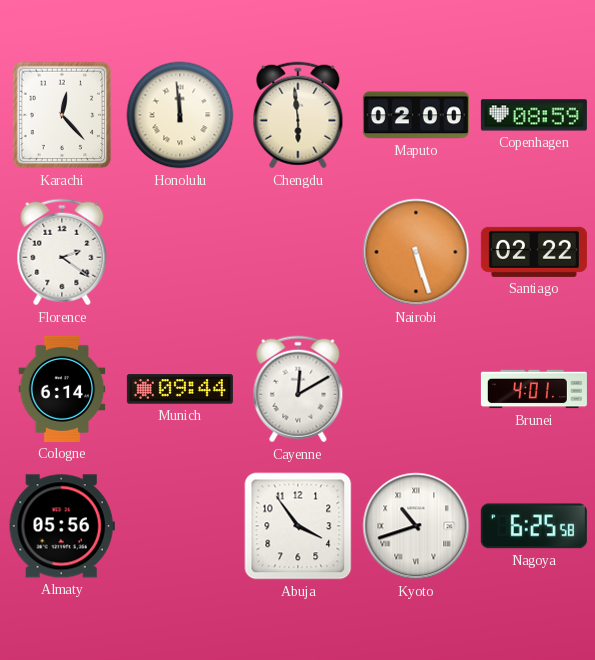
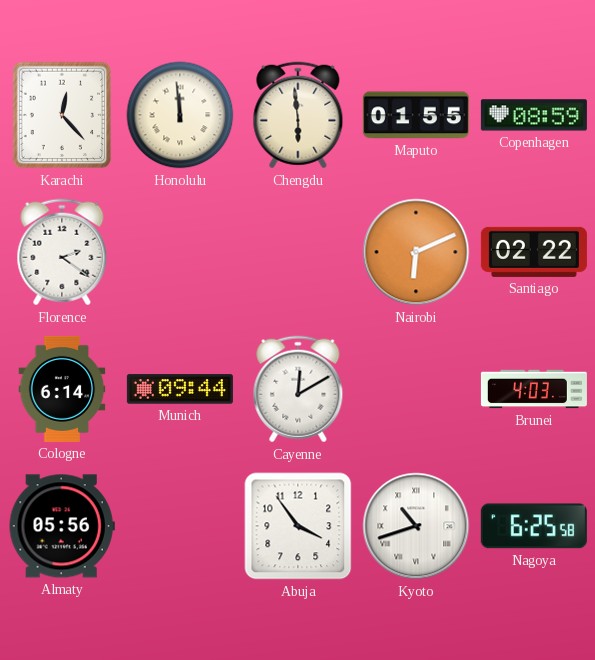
Maputo: 02:00 -> 01:55
Nairobi: 5:27 -> 6:11
Brunei: 4:01 -> 4:03
